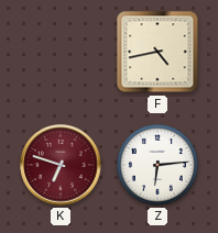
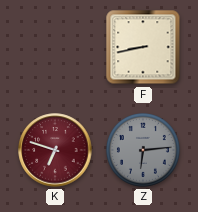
F: 4:43 -> 8:43
Z dial: white -> grey
